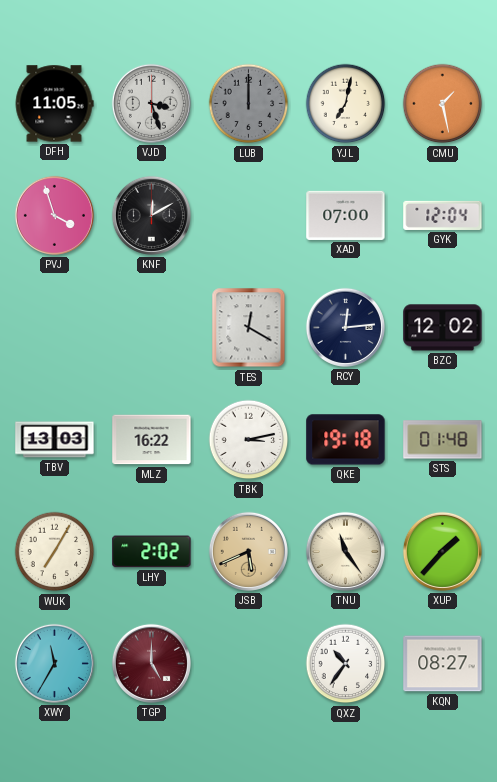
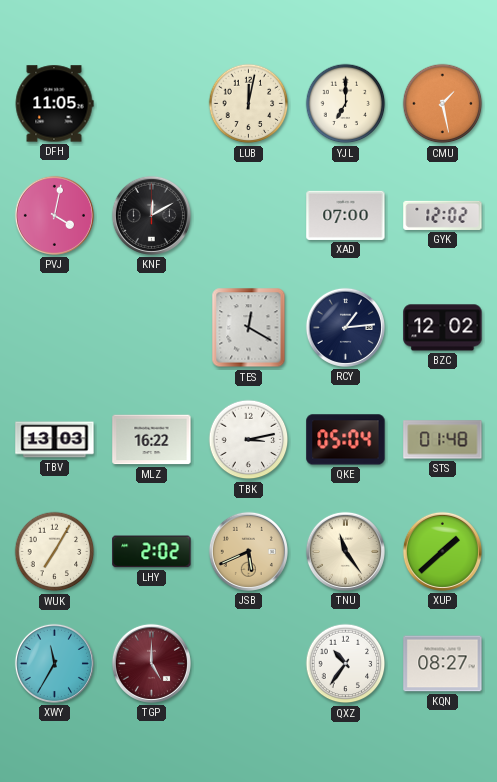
VJD: 3:27 -> none
LUB: 12:00 -> 12:02
LUB dial: grey -> cream
YJL: 7:02 -> 7:00
PVJ: 3:57 -> 4:02
GYK: 12:04 -> 12:02
RCY: 12:14 -> 1:14
QKE: 19:18 -> 05:04
XUP: 1:37 -> 1:38
